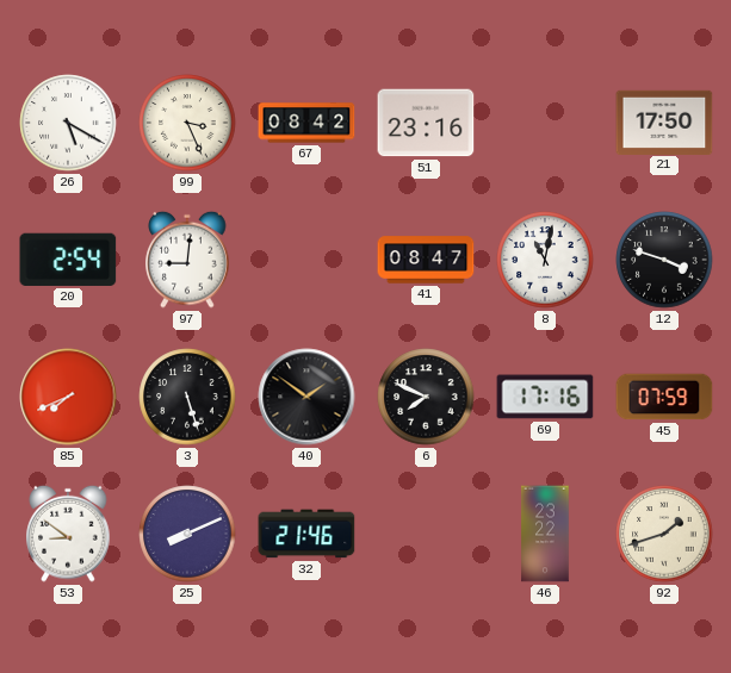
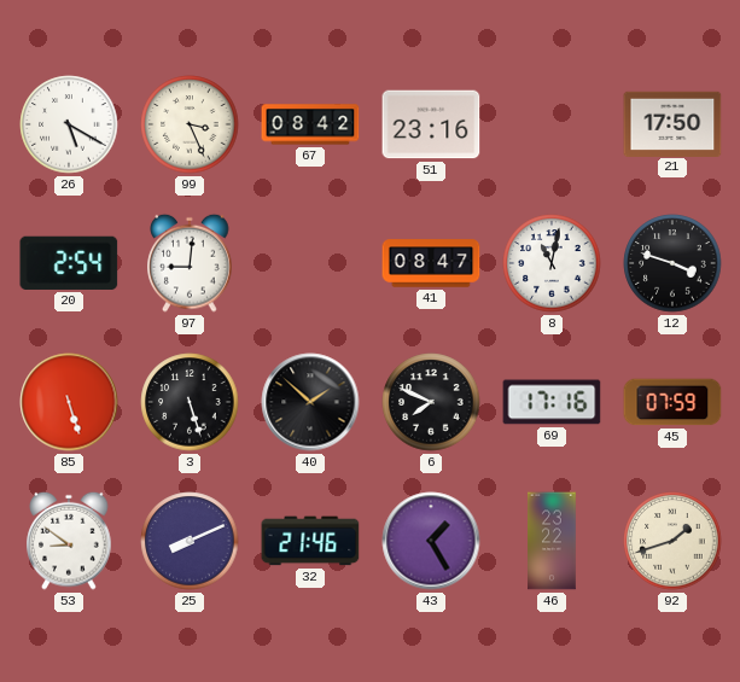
85: 7:41 -> 5:27
40: 1:51 -> 1:52
43: none -> 1:25
